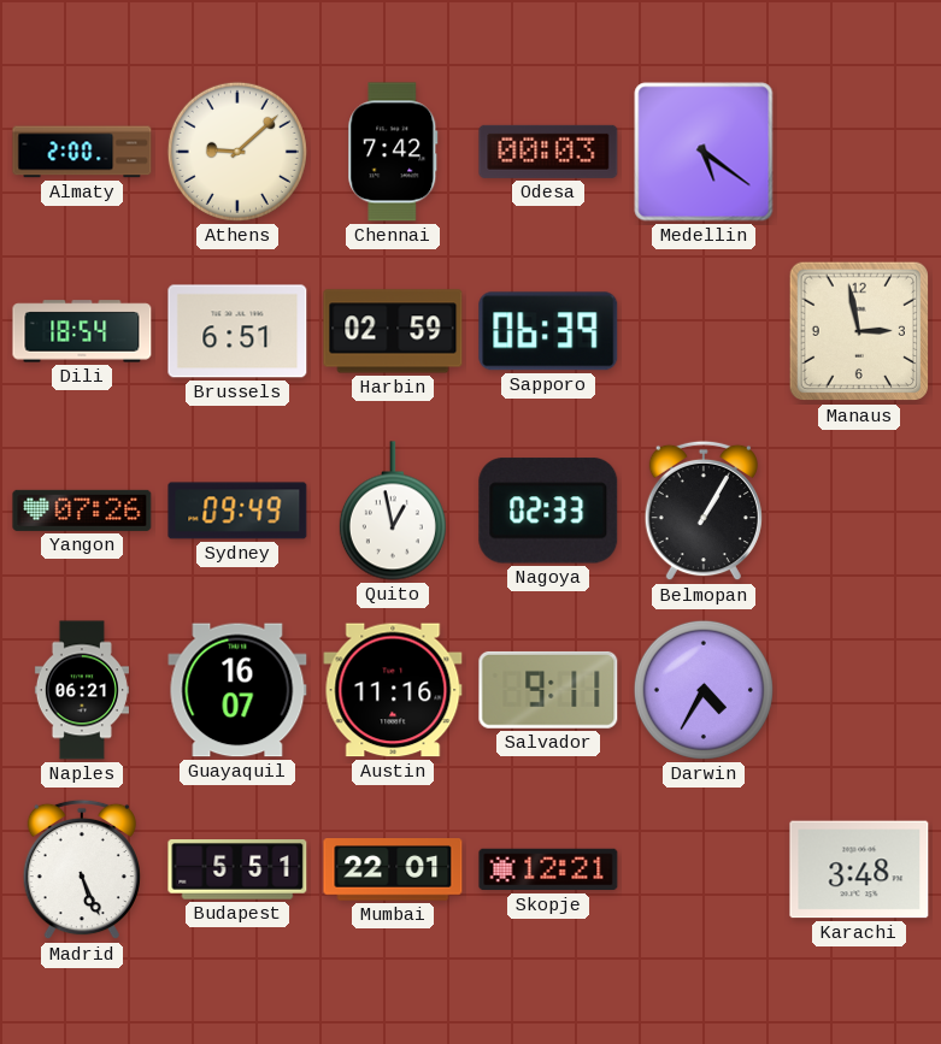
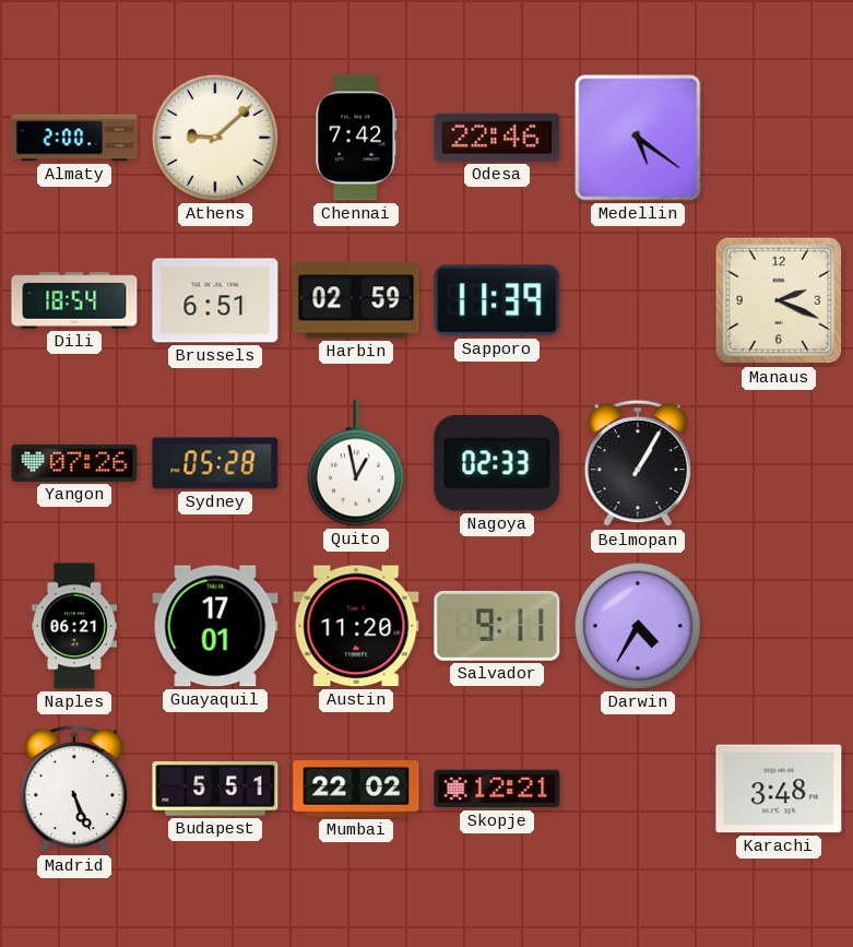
Odesa: 00:03 -> 22:46
Sapporo: 06:39 -> 11:39
Manaus: 2:58 -> 2:19
Sydney: 09:49 -> 05:28
Guayaquil: 16:07 -> 17:01
Austin: 11:16 -> 11:20
Mumbai: 22:01 -> 22:02
